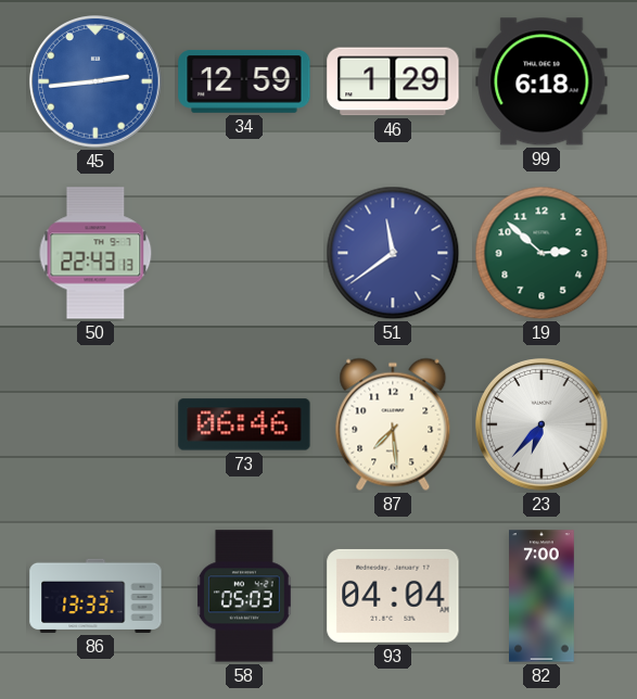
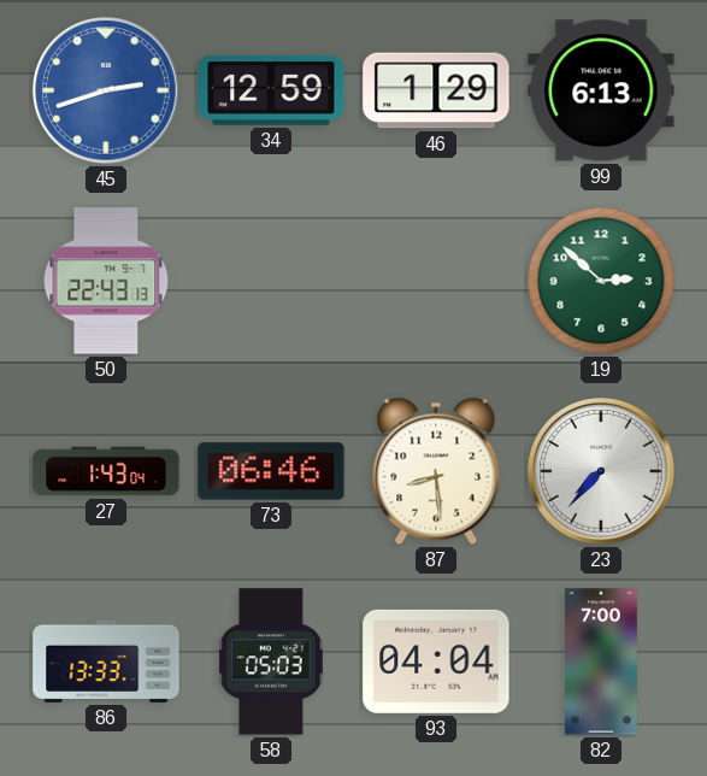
45: 2:44 -> 2:42
99: 6:18 -> 6:13
51: 11:39 -> none
27: none -> 1:43
87: 7:29 -> 8:29
23: 6:37 -> 7:37
